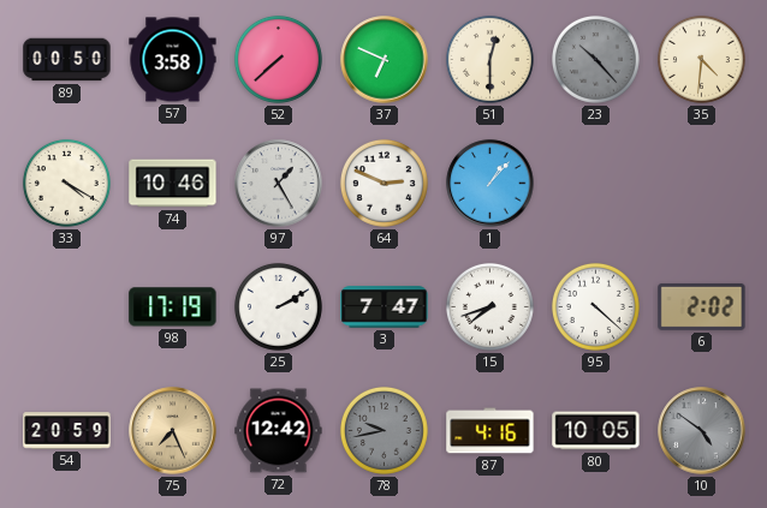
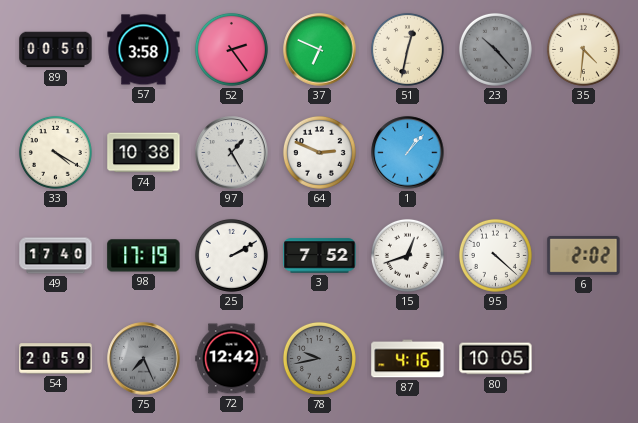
52: 7:38 -> 2:24
51: 12:30 -> 12:32
74: 10:46 -> 10:38
49: none -> 17:40
3: 7:47 -> 7:52
15: 7:42 -> 12:42
75 dial: champagne -> grey
10: 4:51 -> none
